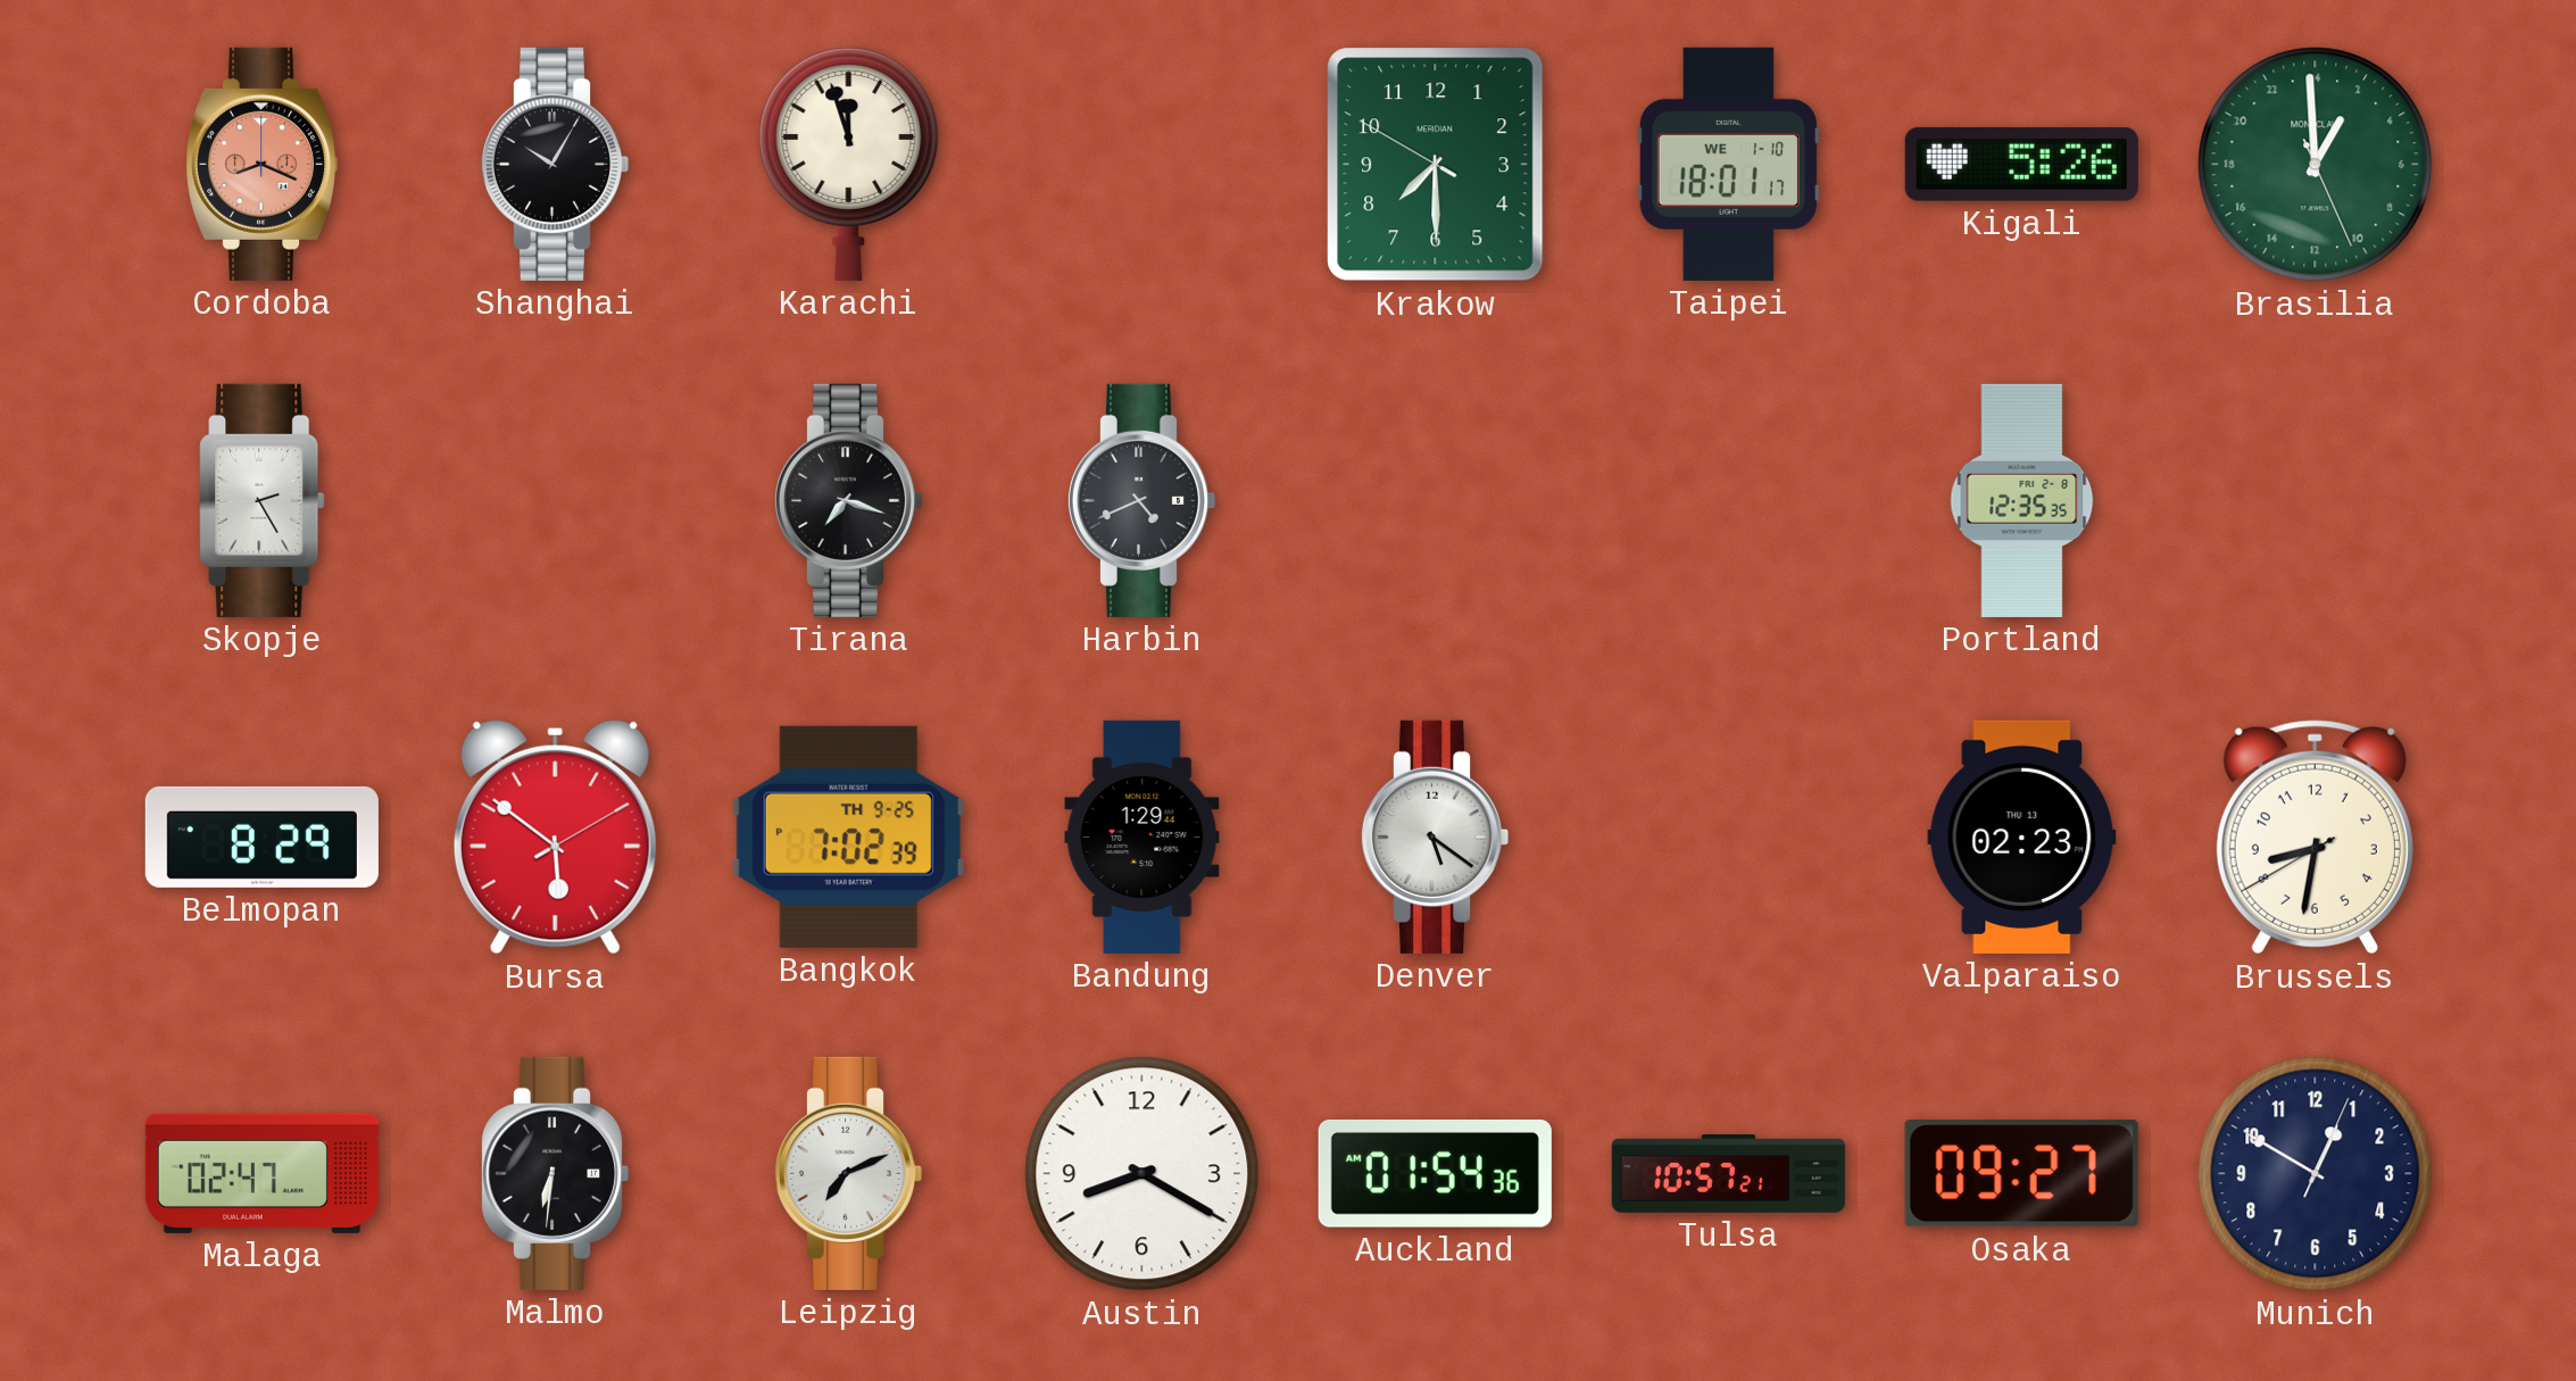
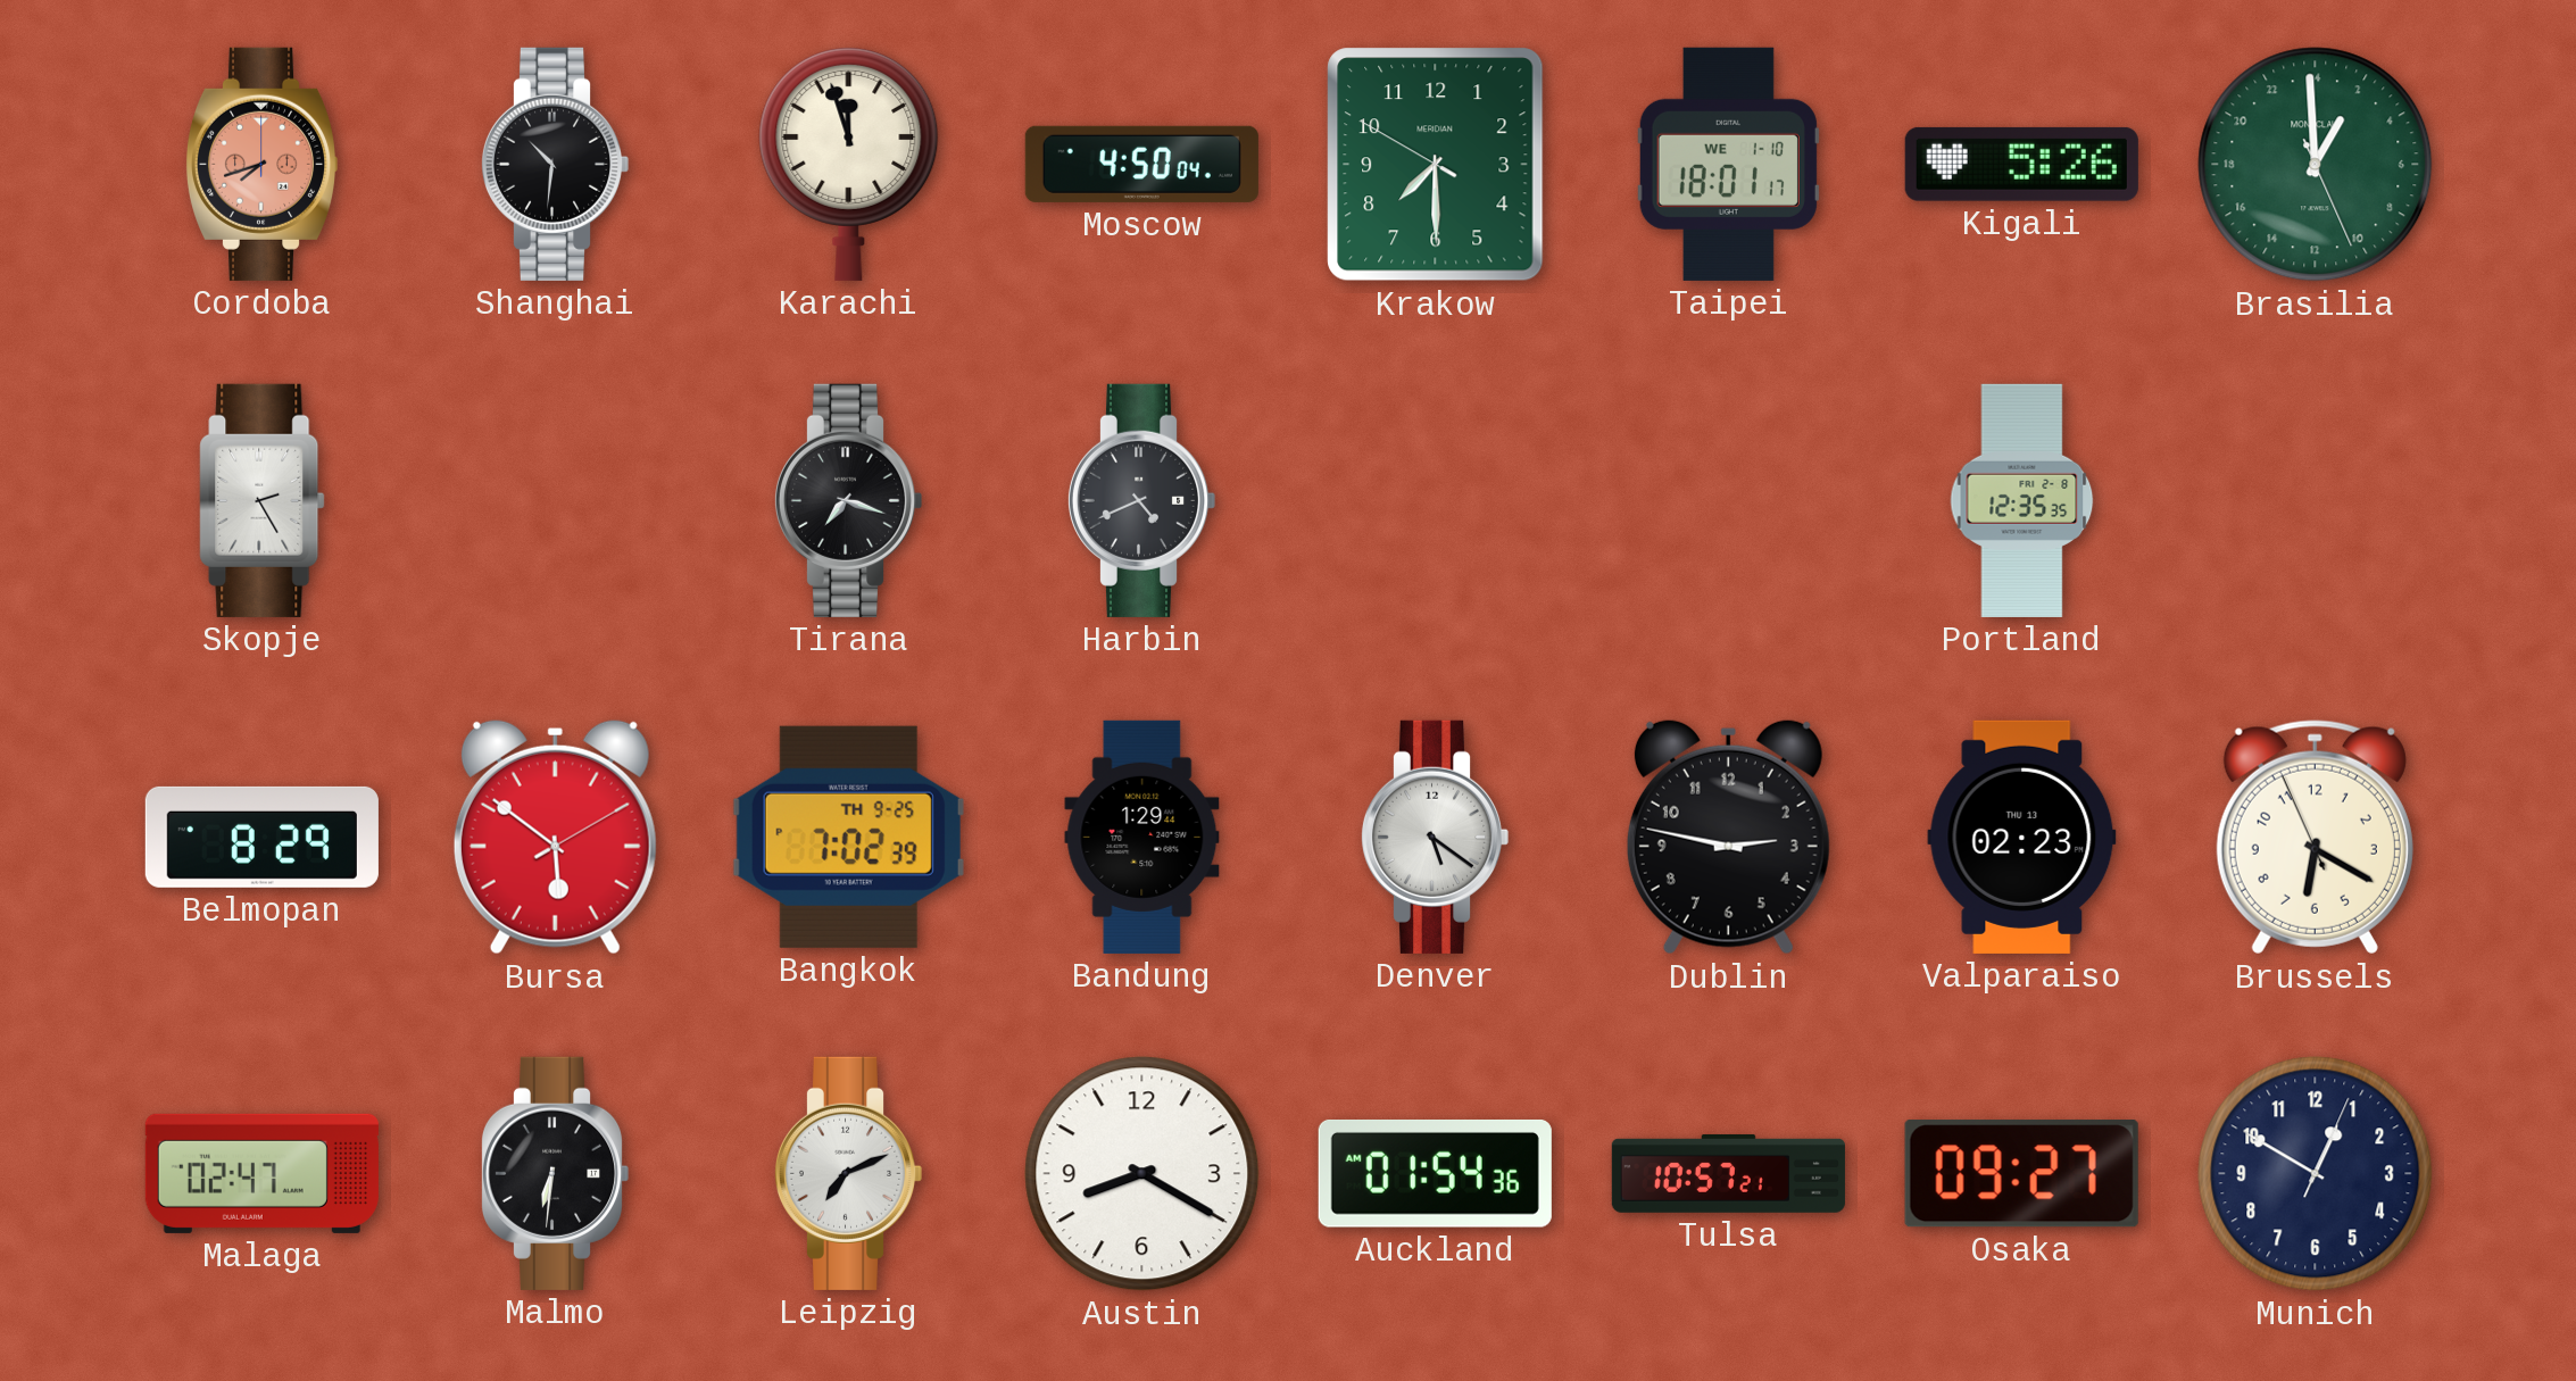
Cordoba: 8:19 -> 7:42
Shanghai: 10:05 -> 10:31
Moscow: none -> 4:50
Dublin: none -> 2:47
Brussels: 8:31 -> 6:19
